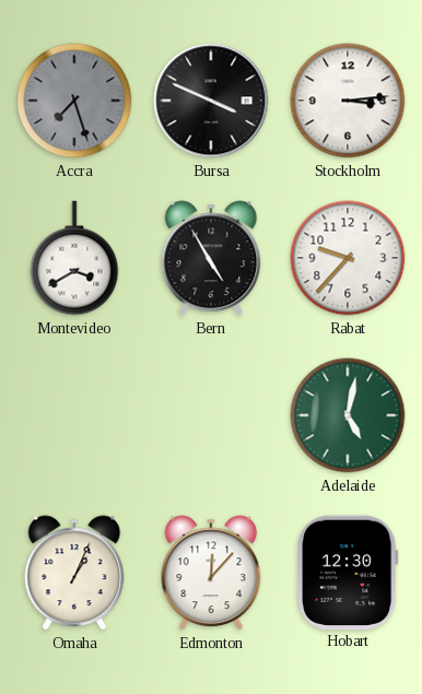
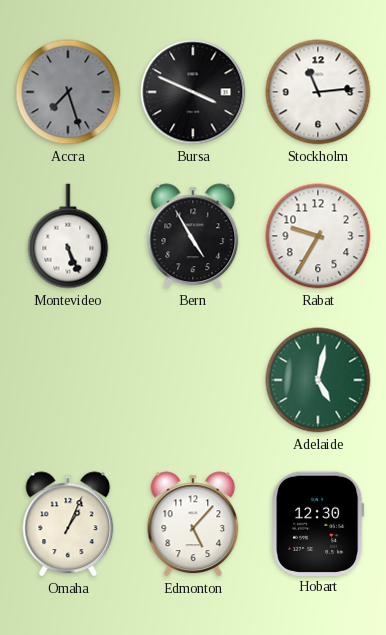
Stockholm: 3:14 -> 11:14
Montevideo: 3:40 -> 5:26
Rabat: 9:37 -> 9:35
Edmonton: 12:07 -> 5:07
